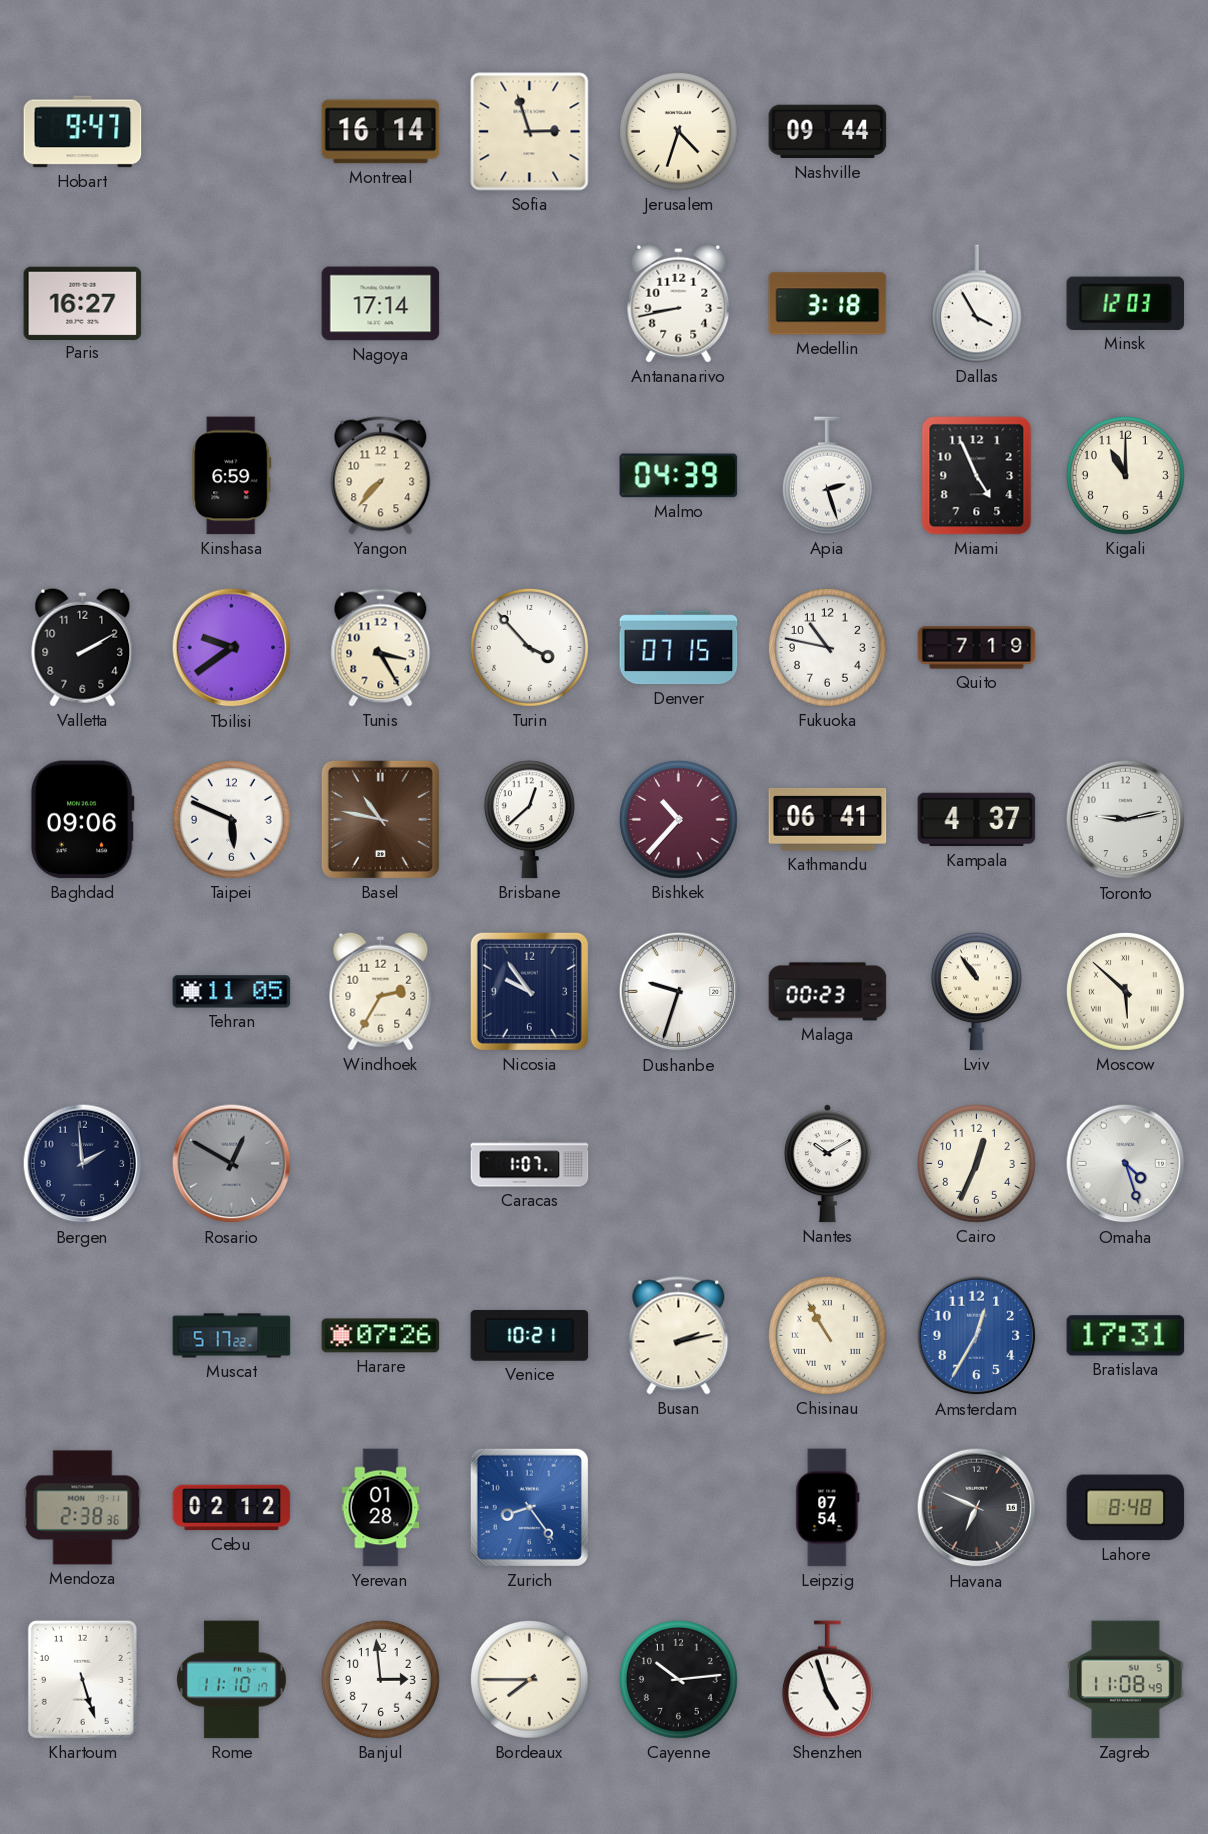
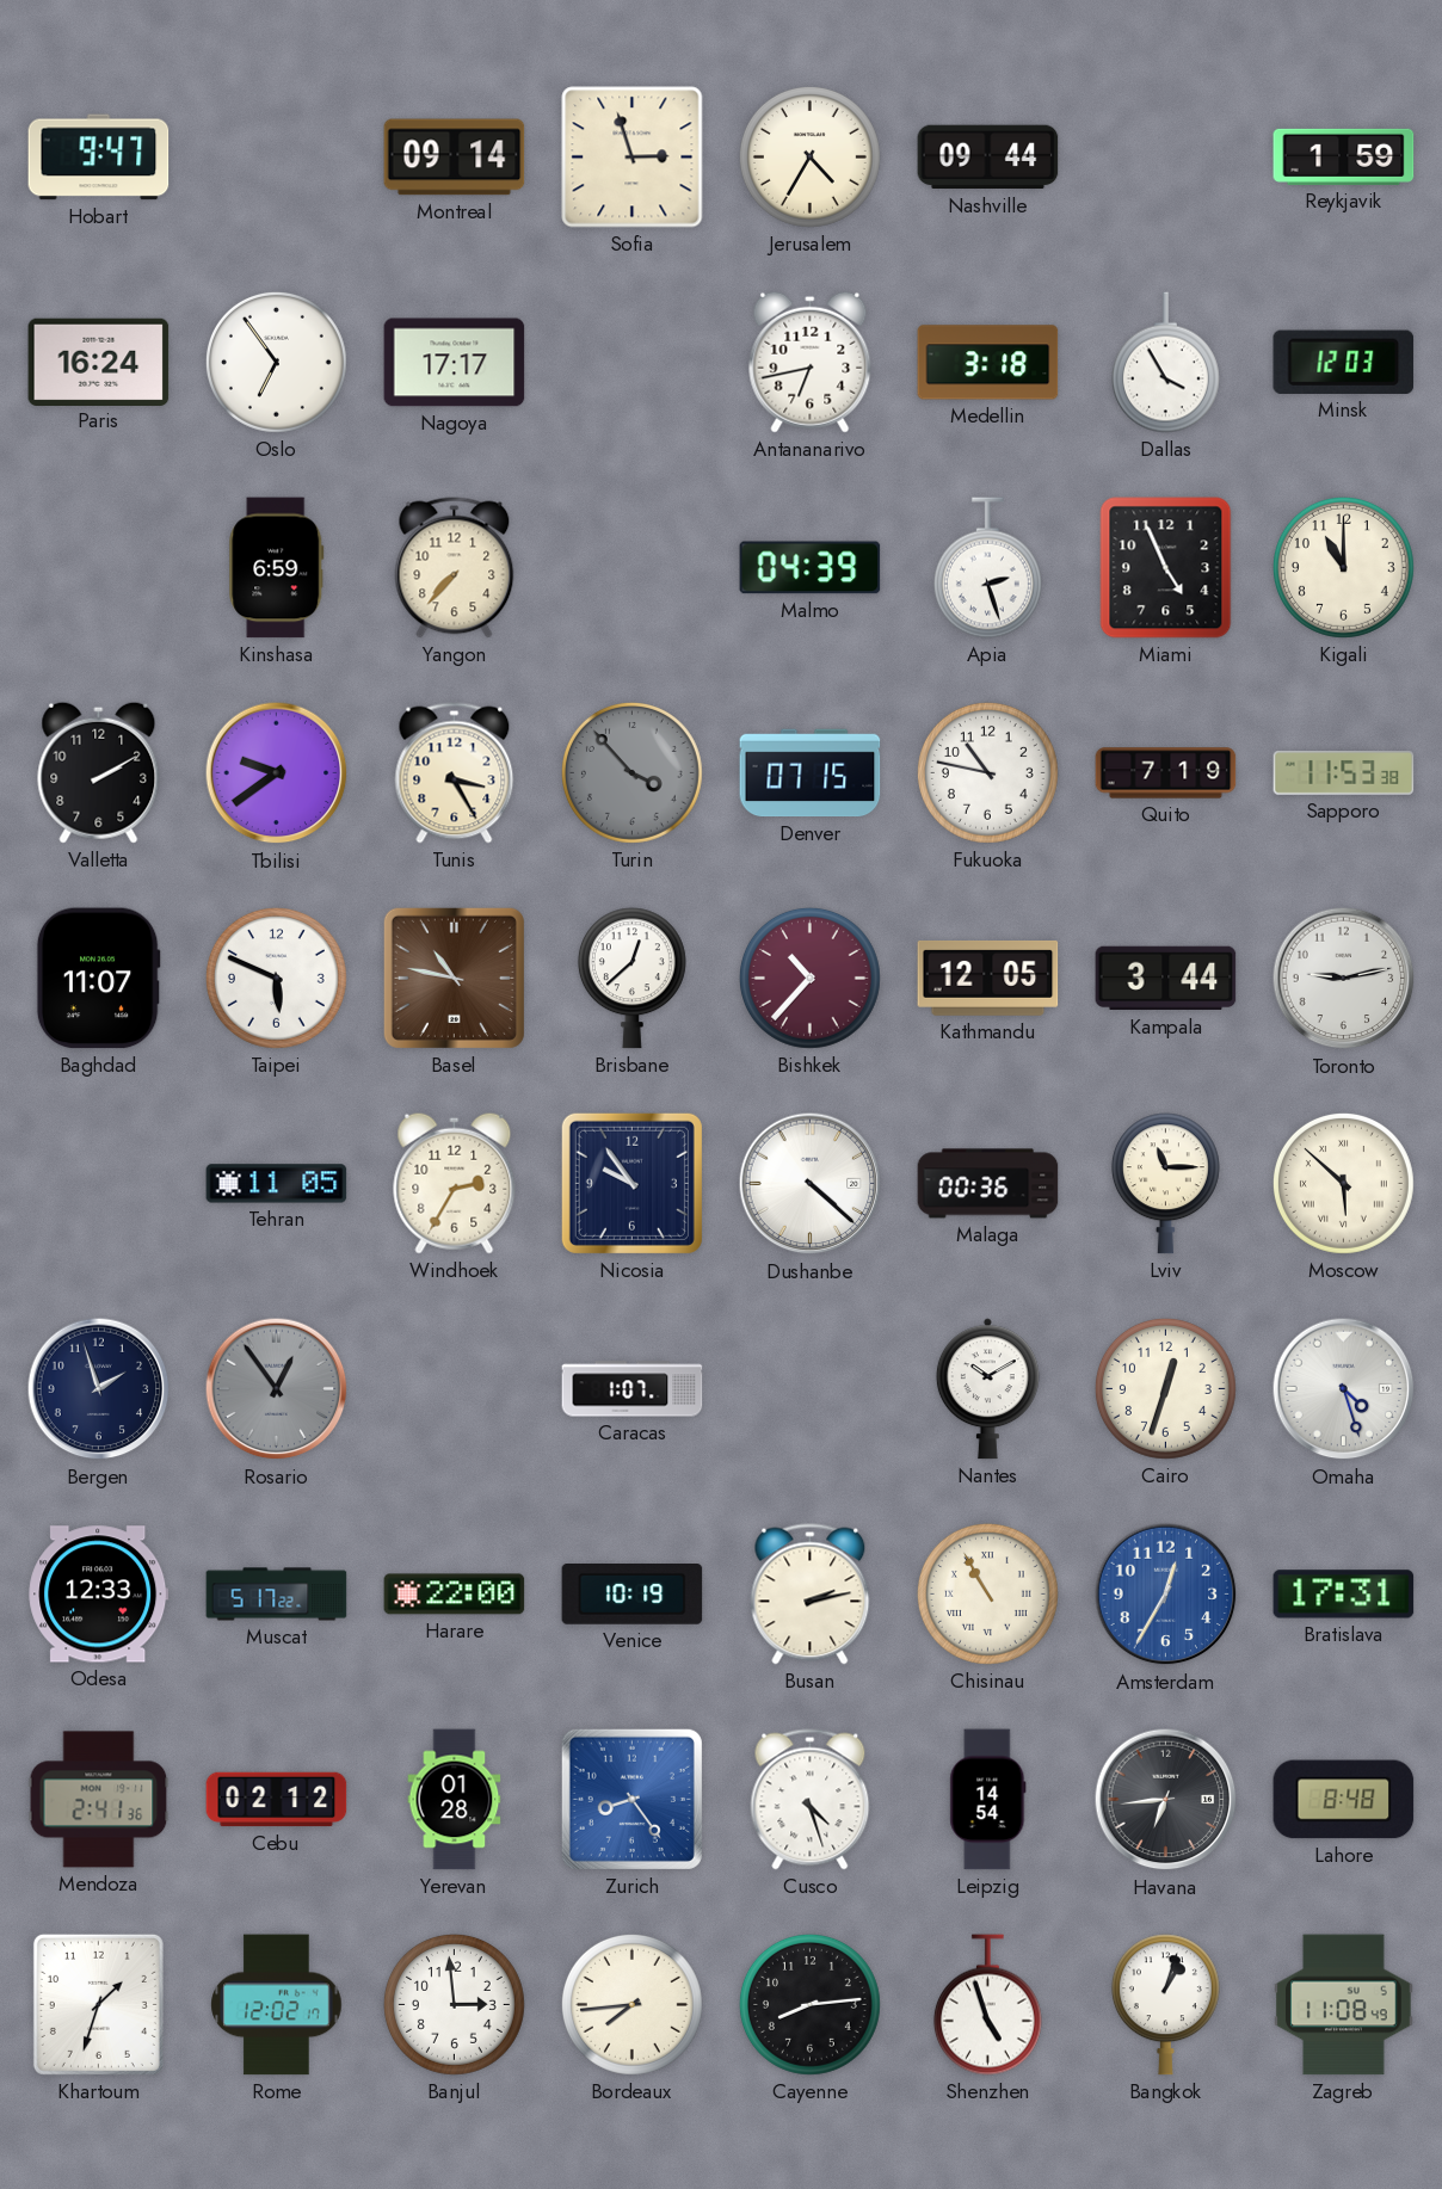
Montreal: 16:14 -> 09:14
Jerusalem: 4:33 -> 4:35
Reykjavik: none -> 1:59
Paris: 16:27 -> 16:24
Oslo: none -> 6:54
Nagoya: 17:14 -> 17:17
Antananarivo: 8:43 -> 6:43
Turin dial: white -> grey
Sapporo: none -> 11:53
Baghdad: 09:06 -> 11:07
Kathmandu: 06:41 -> 12:05
Kampala: 4:37 -> 3:44
Dushanbe: 9:33 -> 4:22
Malaga: 00:23 -> 00:36
Lviv: 10:54 -> 11:15
Bergen: 1:59 -> 1:57
Rosario: 12:50 -> 12:54
Cairo: 12:34 -> 12:33
Odesa: none -> 12:33
Harare: 07:26 -> 22:00
Venice: 10:21 -> 10:19
Mendoza: 2:38 -> 2:41
Cusco: none -> 4:27
Leipzig: 07:54 -> 14:54
Havana: 6:49 -> 6:44
Khartoum: 5:27 -> 1:33
Rome: 11:10 -> 12:02
Bordeaux: 7:45 -> 7:44
Cayenne: 10:14 -> 8:14
Bangkok: none -> 1:03
